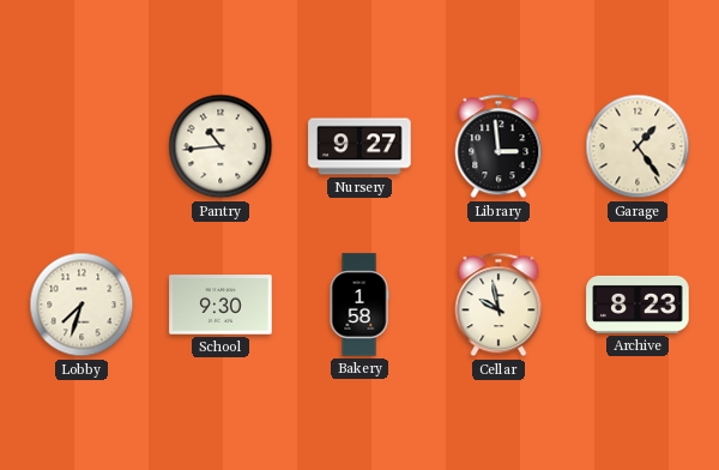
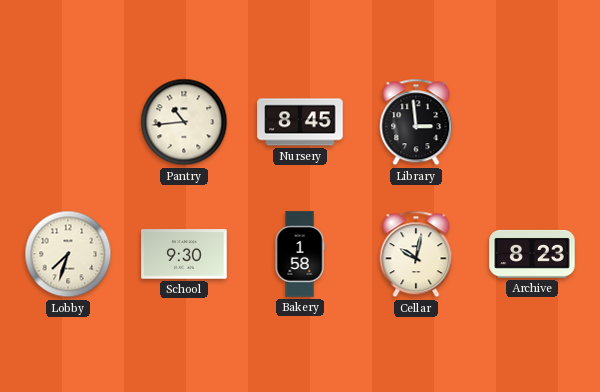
Nursery: 9:27 -> 8:45
Garage: 1:24 -> none
Cellar: 9:58 -> 10:02
